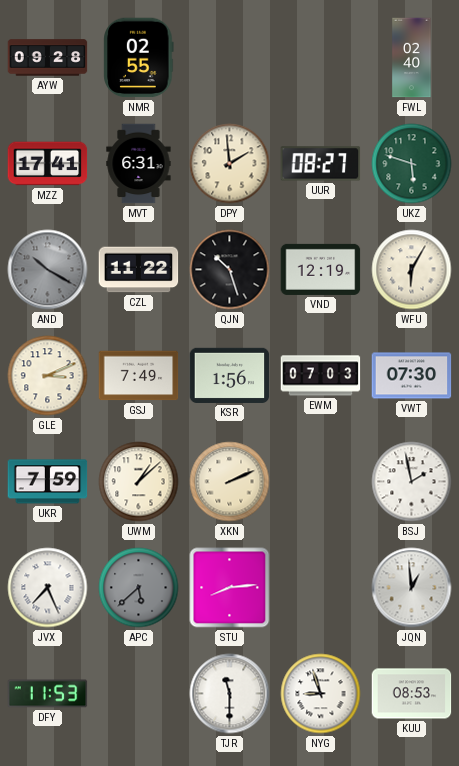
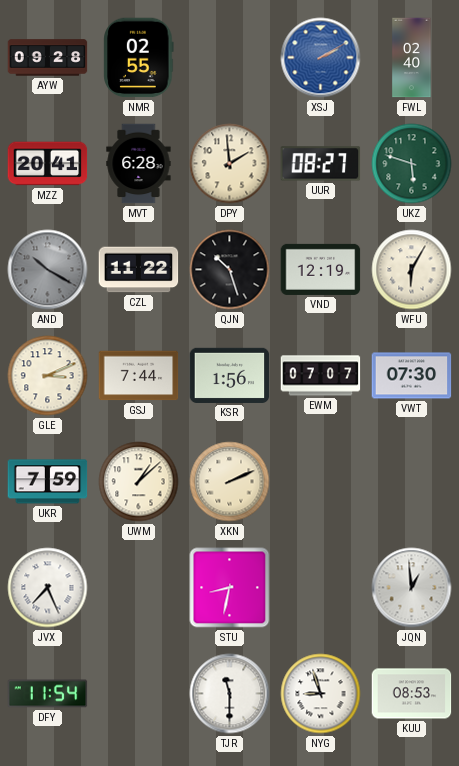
XSJ: none -> 2:10
MZZ: 17:41 -> 20:41
MVT: 6:31 -> 6:28
GSJ: 7:49 -> 7:44
EWM: 07:03 -> 07:07
BSJ: 1:58 -> none
APC: 5:38 -> none
STU: 8:14 -> 8:32
DFY: 11:53 -> 11:54
